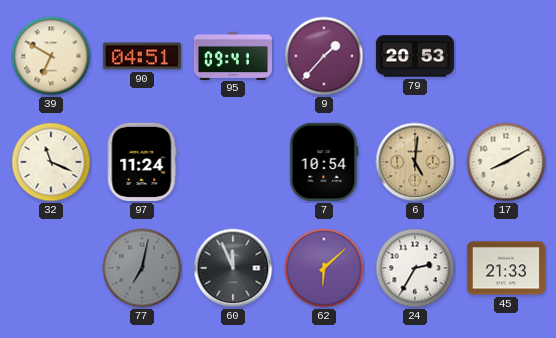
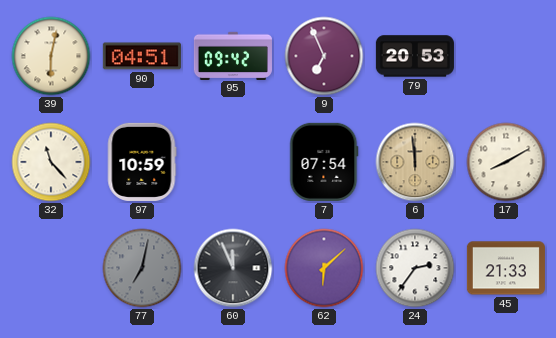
39: 6:50 -> 6:02
95: 09:41 -> 09:42
9: 1:37 -> 6:56
32: 11:19 -> 11:23
97: 11:24 -> 10:59
7: 10:54 -> 07:54
6: 5:01 -> 11:59
24: 2:35 -> 2:36
